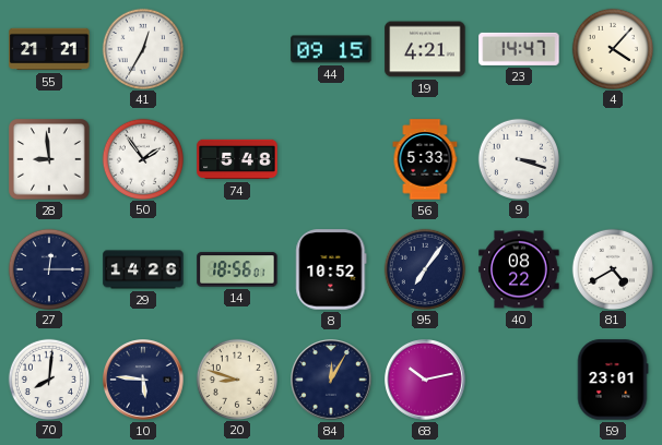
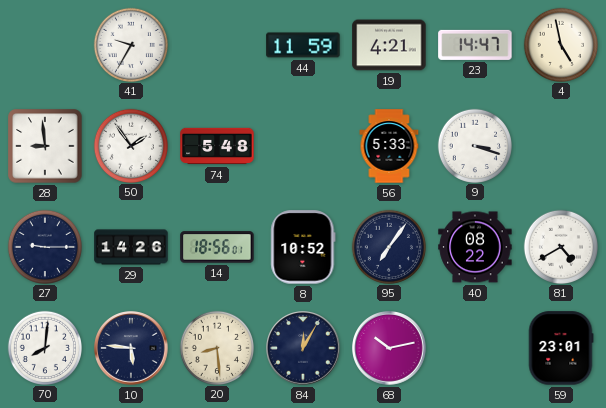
55: 21:21 -> none
41: 12:35 -> 9:35
44: 09:15 -> 11:59
4: 4:07 -> 4:58
27: 12:15 -> 9:15
20: 8:48 -> 8:29
